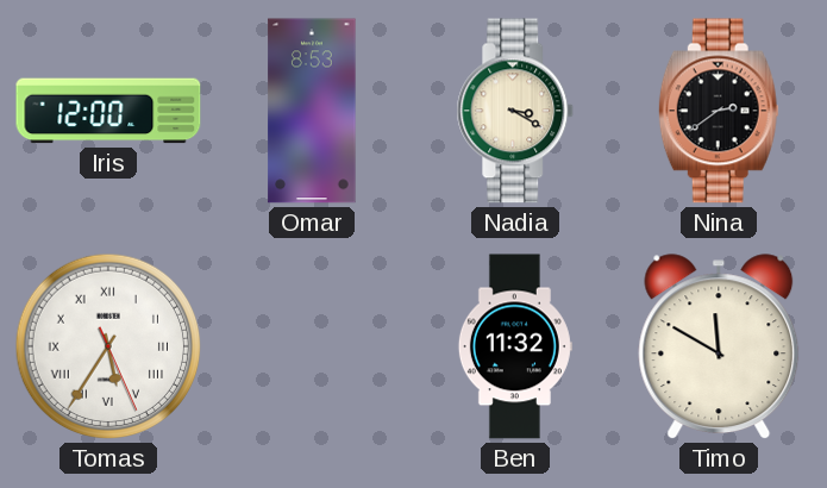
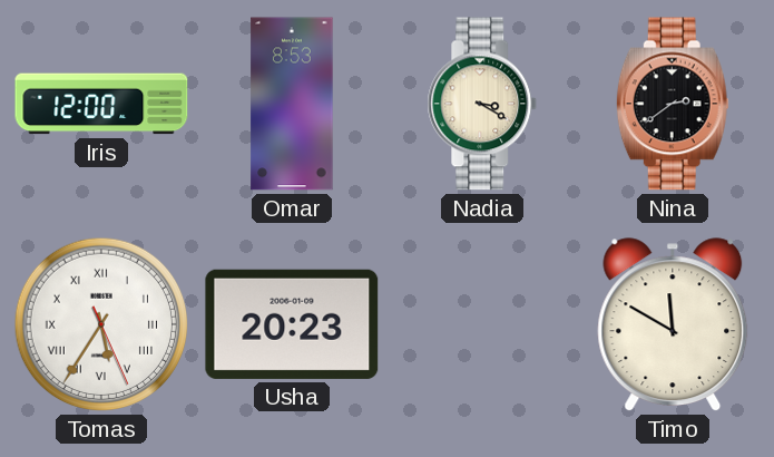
Usha: none -> 20:23
Ben: 11:32 -> none
